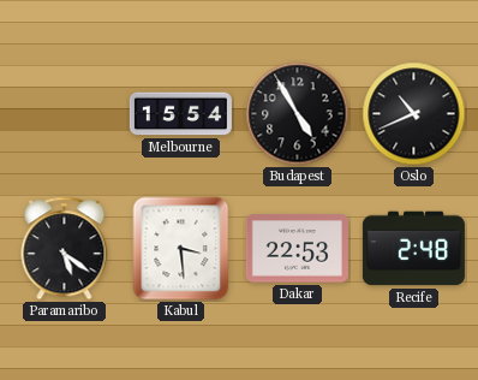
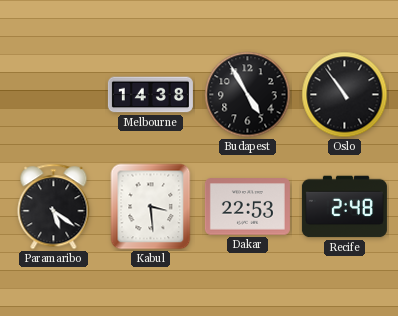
Melbourne: 15:54 -> 14:38
Oslo: 10:41 -> 10:54
